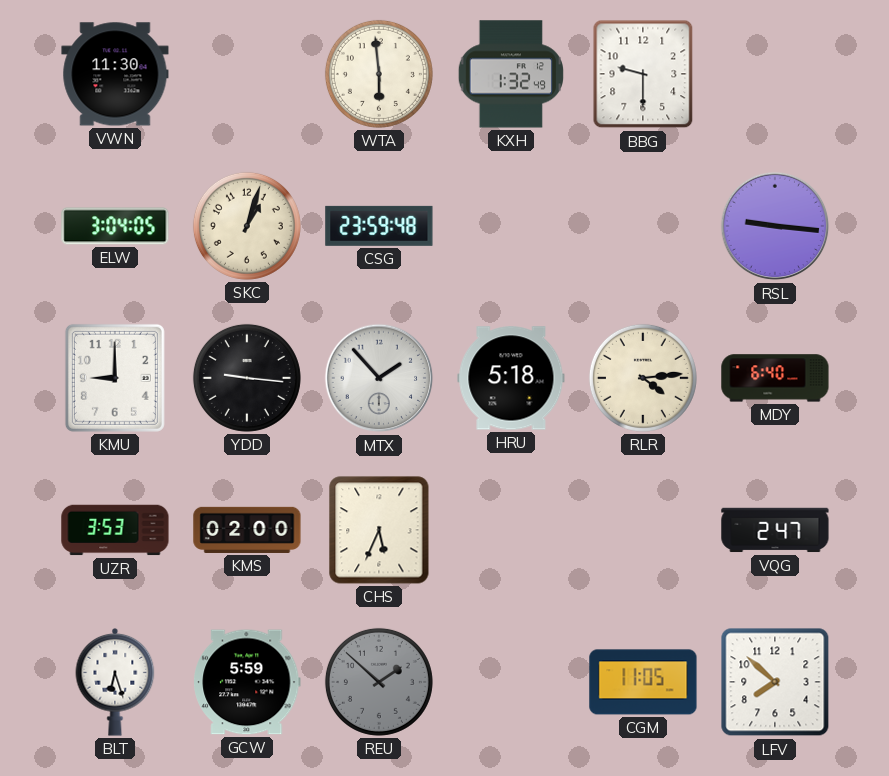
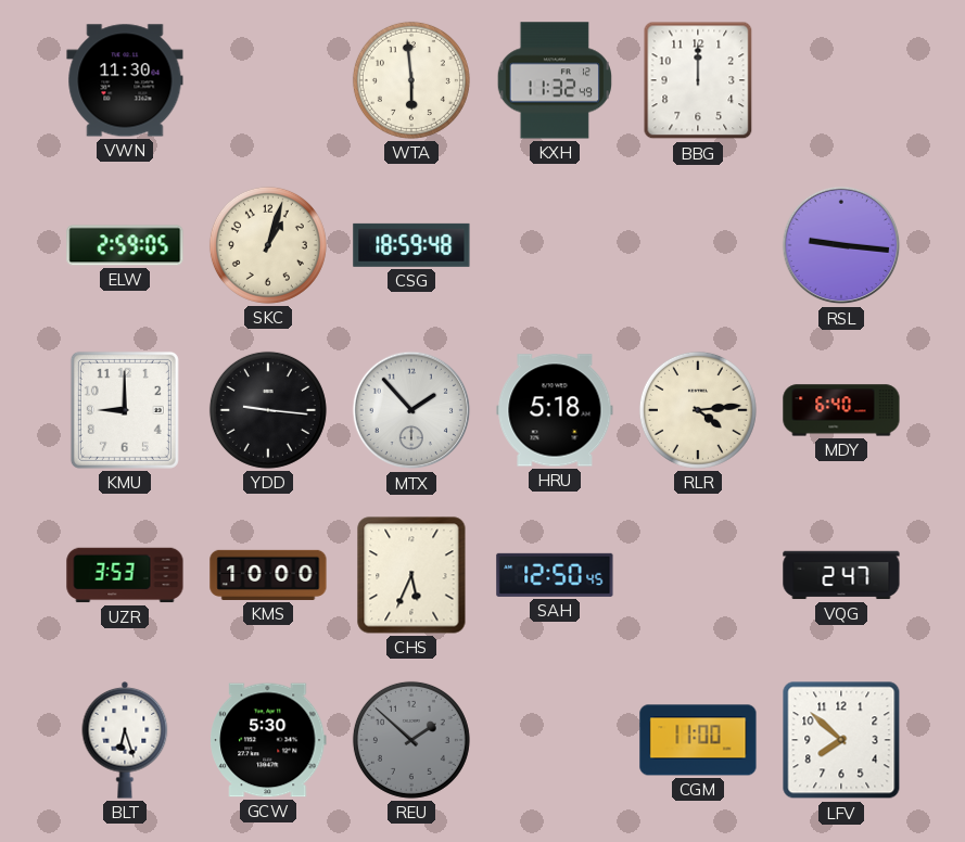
KXH: 1:32 -> 11:32
BBG: 9:30 -> 12:00
ELW: 3:04 -> 2:59
CSG: 23:59 -> 18:59
KMS: 02:00 -> 10:00
SAH: none -> 12:50
GCW: 5:59 -> 5:30
CGM: 11:05 -> 11:00
